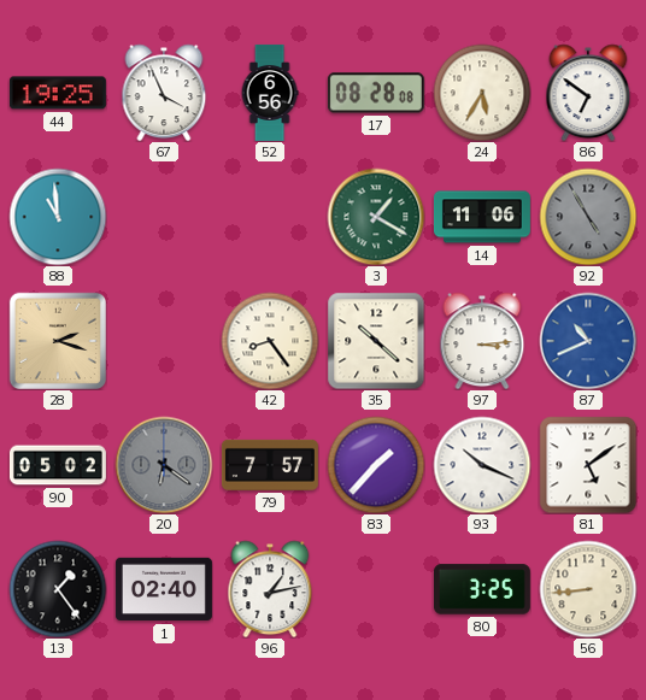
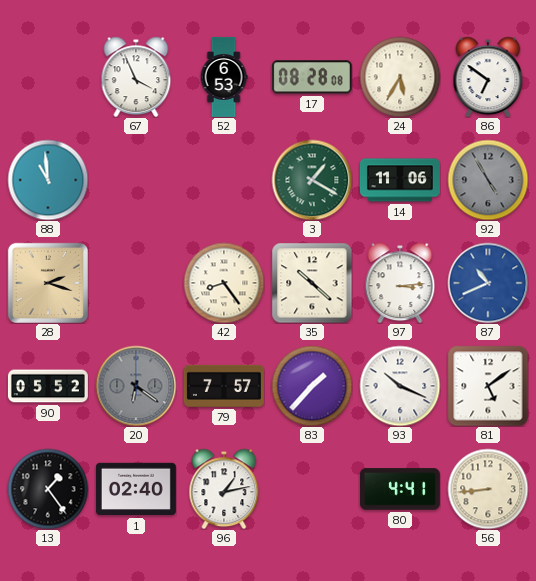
44: 19:25 -> none
52: 6:56 -> 6:53
90: 05:02 -> 05:52
80: 3:25 -> 4:41
